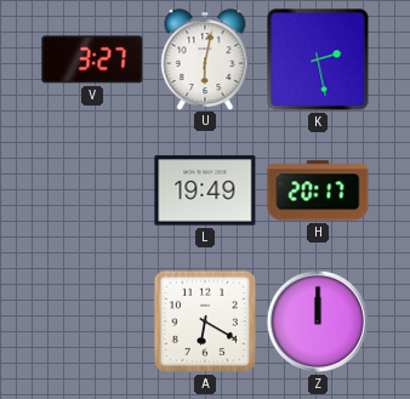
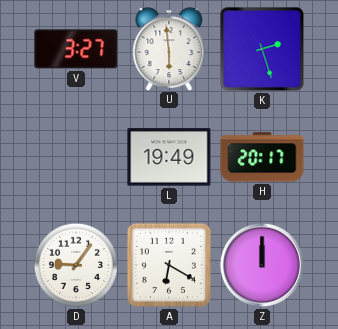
U: 6:02 -> 5:59
K: 2:28 -> 2:27
D: none -> 9:06
